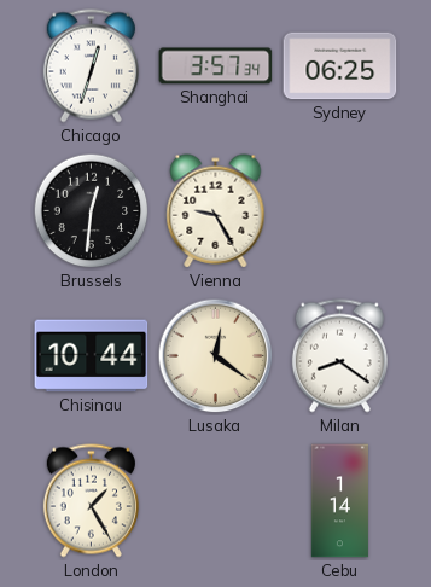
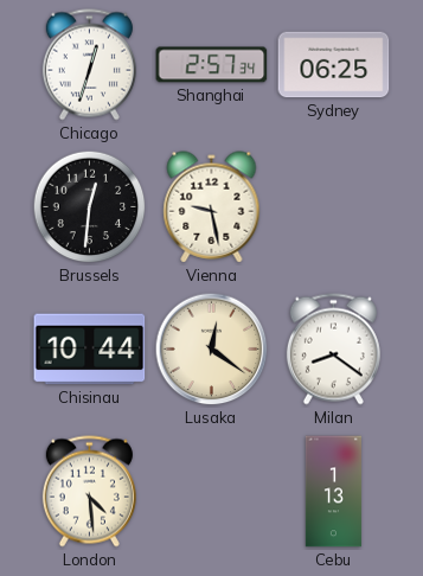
Shanghai: 3:57 -> 2:57
Vienna: 9:25 -> 9:28
London: 1:25 -> 4:29
Cebu: 1:14 -> 1:13
